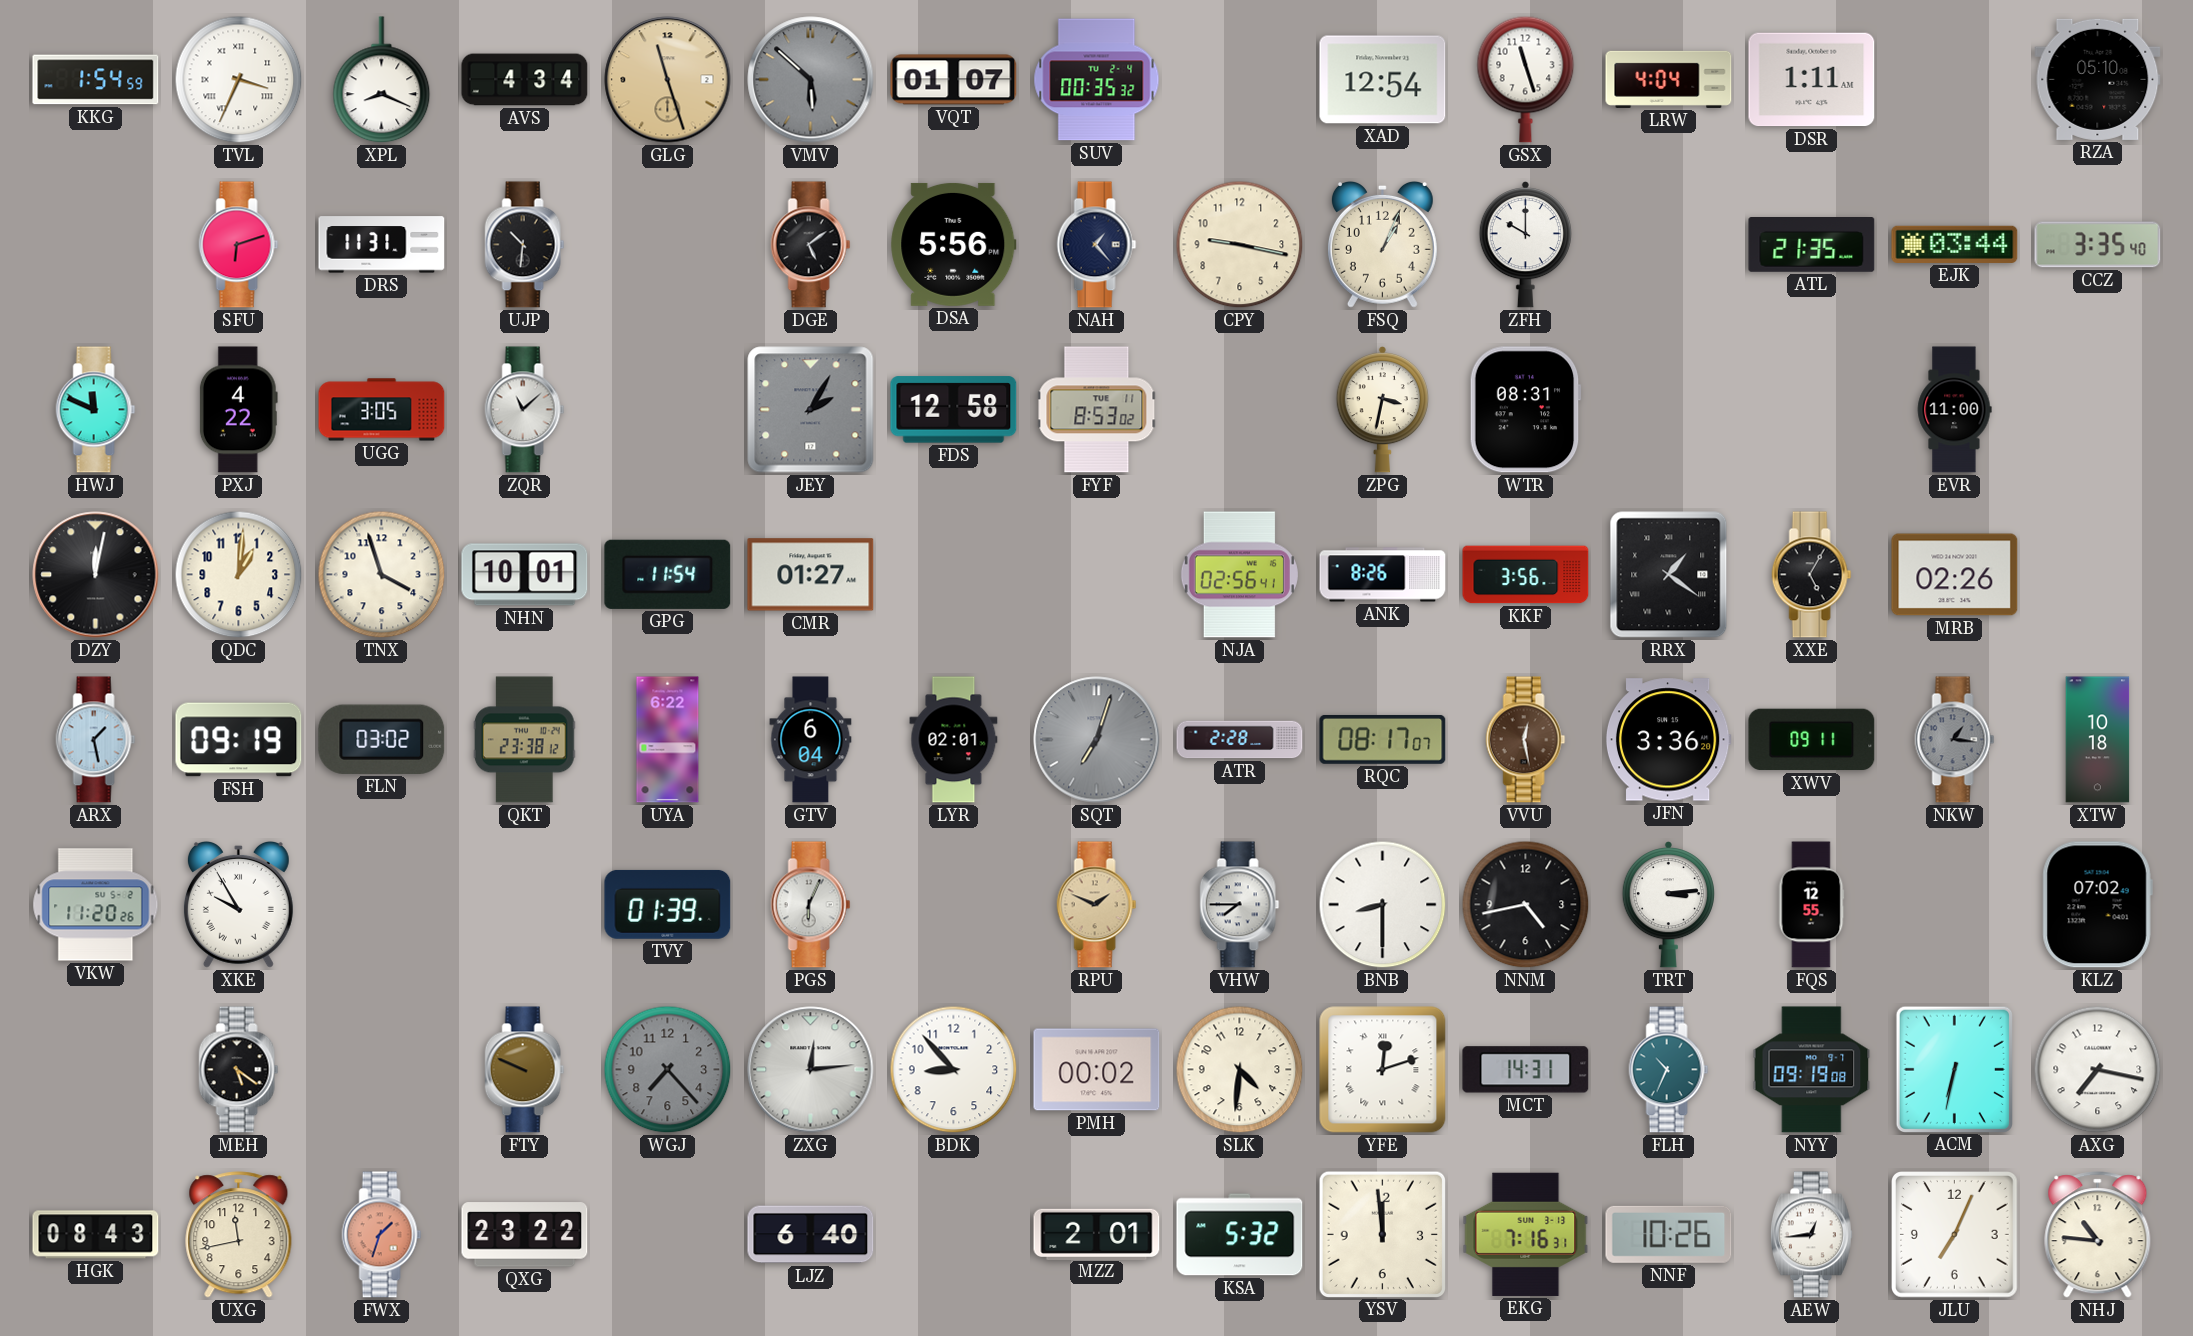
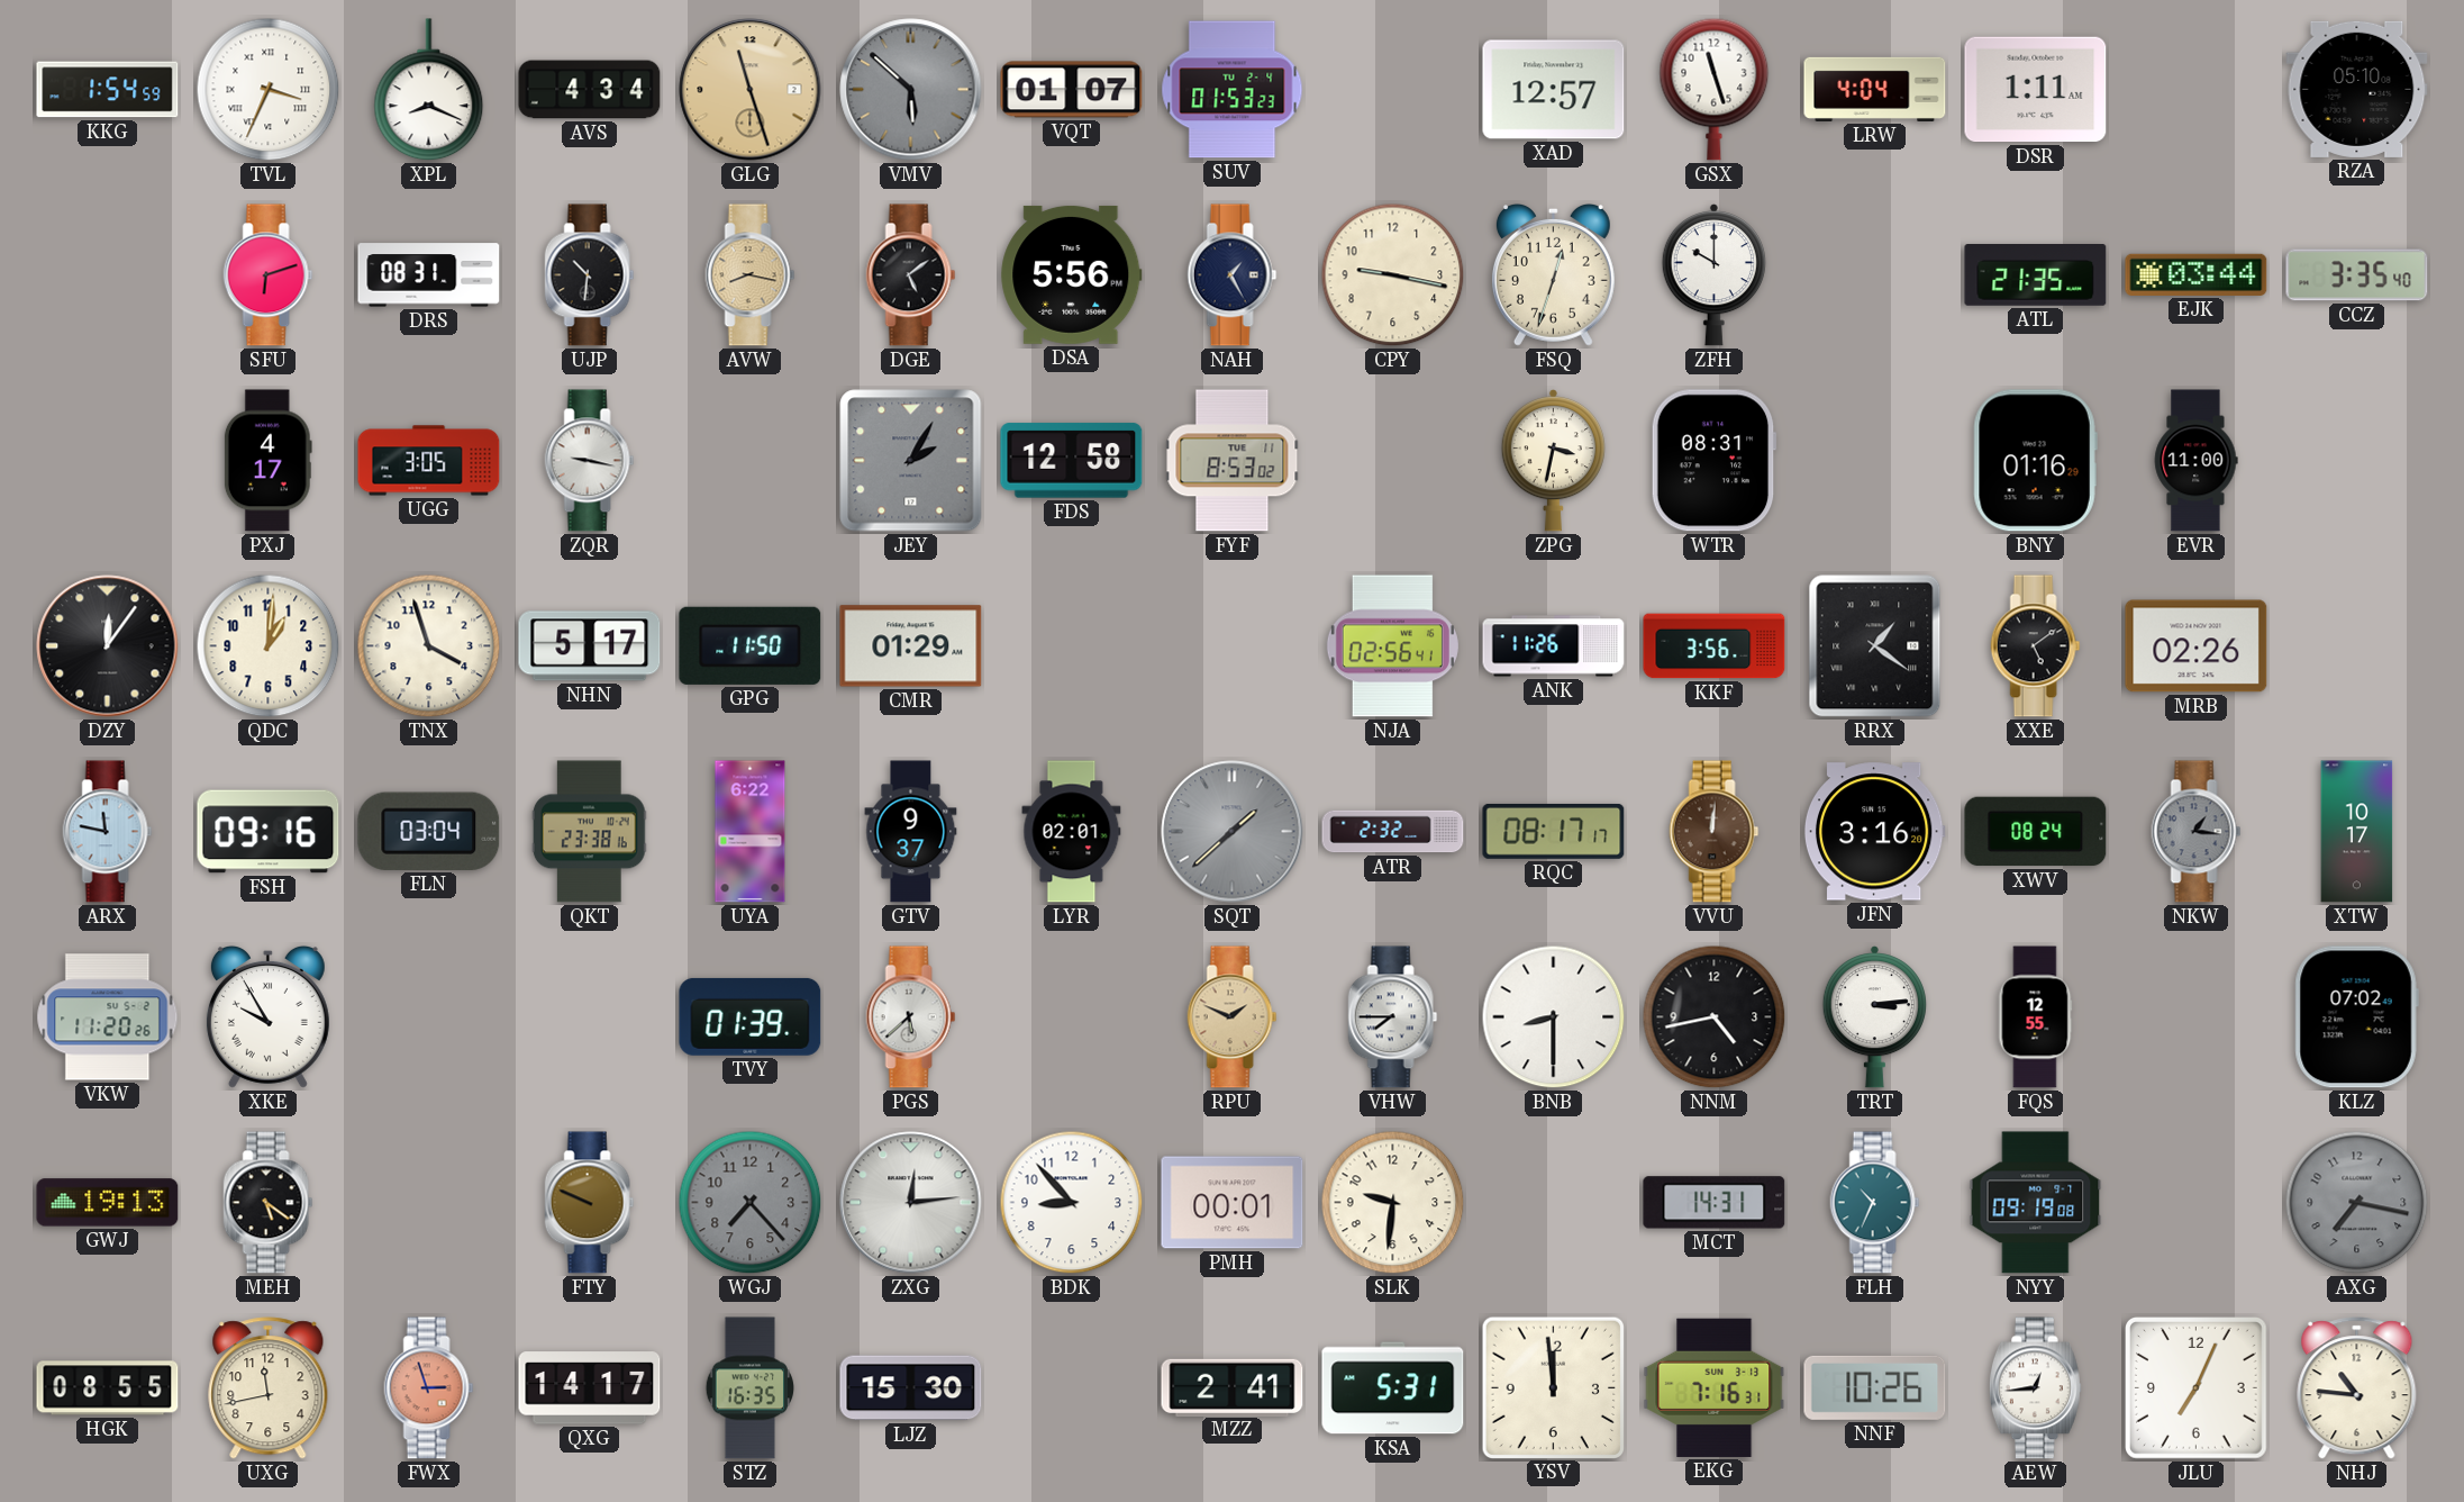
SUV: 00:35 -> 01:53
XAD: 12:54 -> 12:57
DRS: 11:31 -> 08:31
AVW: none -> 8:17
NAH: 1:23 -> 1:25
FSQ: 1:04 -> 12:33
HWJ: 11:49 -> none
PXJ: 4:22 -> 4:17
ZQR: 11:08 -> 9:17
BNY: none -> 01:16
DZY: 12:02 -> 12:06
NHN: 10:01 -> 5:17
GPG: 11:54 -> 11:50
CMR: 01:27 -> 01:29
ANK: 8:26 -> 11:26
XXE: 5:05 -> 5:09
ARX: 1:28 -> 11:47
FSH: 09:19 -> 09:16
FLN: 03:02 -> 03:04
QKT: 23:38:12 -> 23:38:16
GTV: 6:04 -> 9:37
SQT: 7:03 -> 1:38
ATR: 2:28 -> 2:32
RQC: 08:17:07 -> 08:17:17
VVU: 12:28 -> 12:01
JFN: 3:36 -> 3:16
XWV: 09:11 -> 08:24
XTW: 10:18 -> 10:17
PGS: 6:04 -> 5:38
GWJ: none -> 19:13
PMH: 00:02 -> 00:01
SLK: 4:31 -> 9:31
YFE: 12:12 -> none
ACM: 6:32 -> none
AXG dial: white -> grey
HGK: 08:43 -> 08:55
FWX: 1:33 -> 2:57
QXG: 23:22 -> 14:17
STZ: none -> 16:35
LJZ: 6:40 -> 15:30
MZZ: 2:01 -> 2:41
KSA: 5:32 -> 5:31
